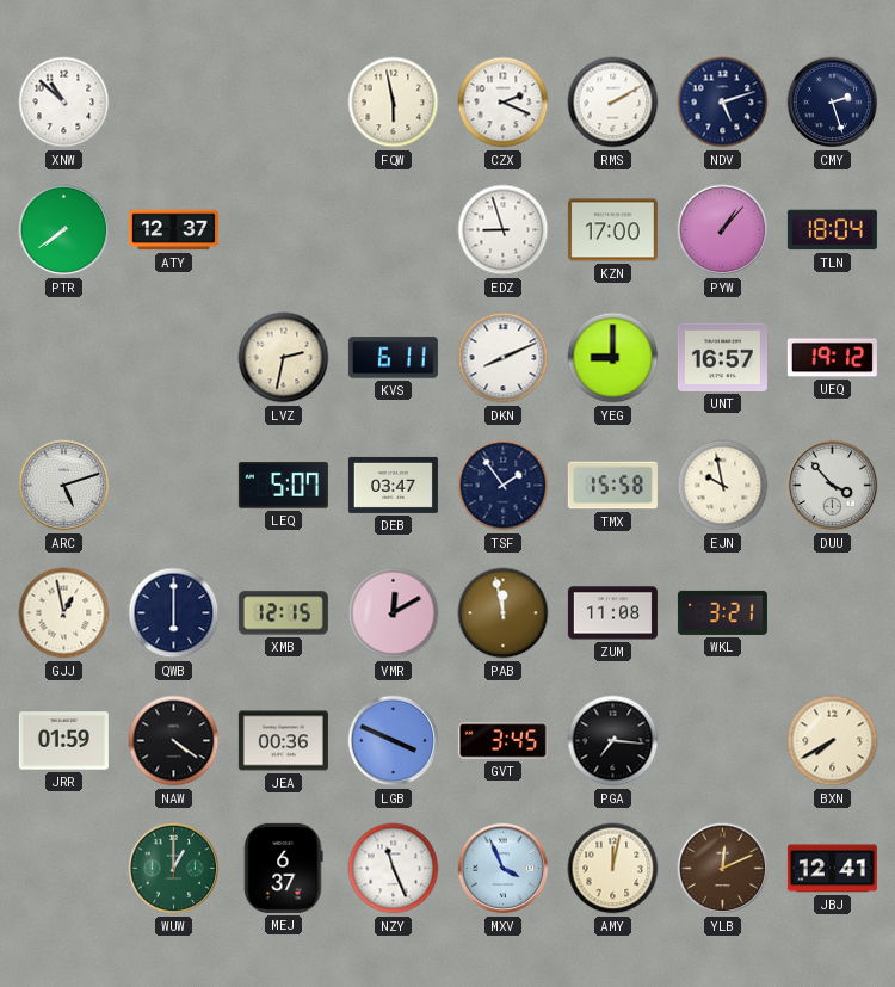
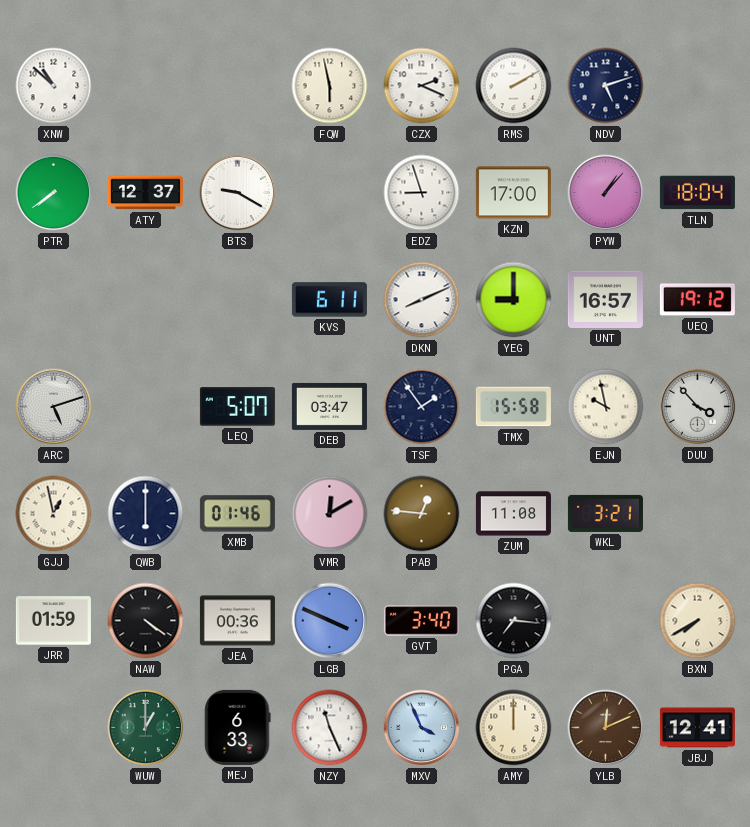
CMY: 2:27 -> none
BTS: none -> 9:20
LVZ: 2:32 -> none
XMB: 12:15 -> 01:46
PAB: 11:58 -> 12:46
GVT: 3:45 -> 3:40
MEJ: 6:37 -> 6:33
AMY: 12:02 -> 12:00
